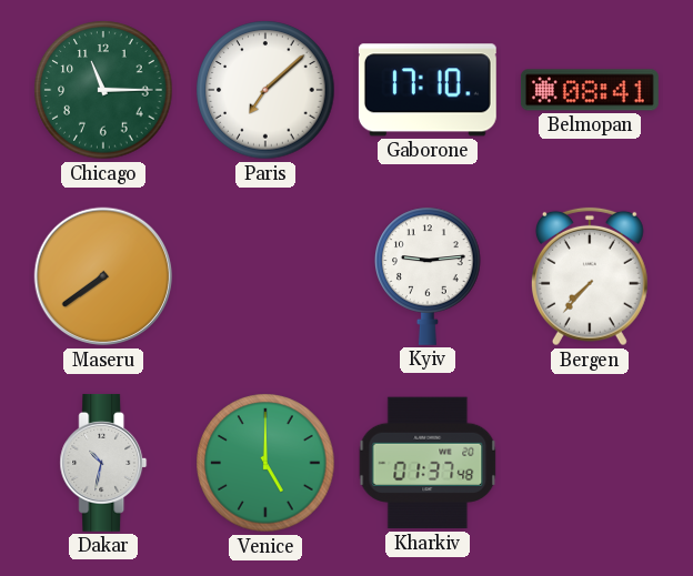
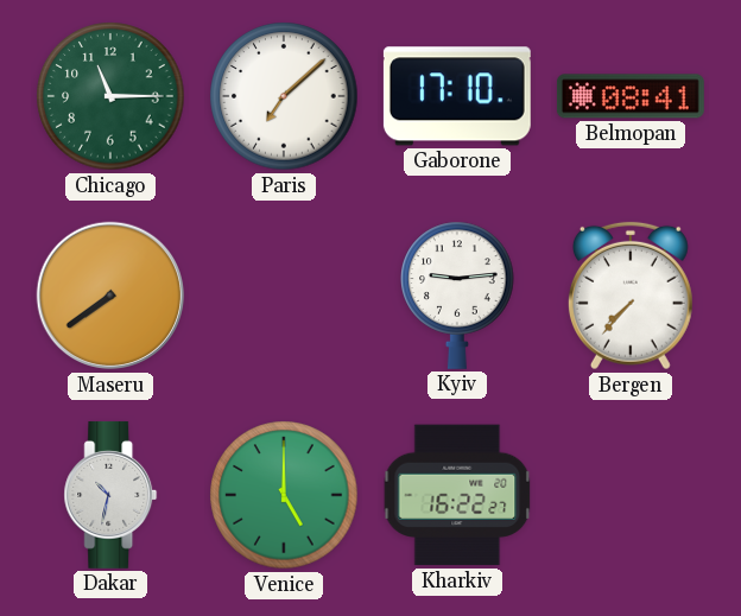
Kharkiv: 01:37 -> 16:22
